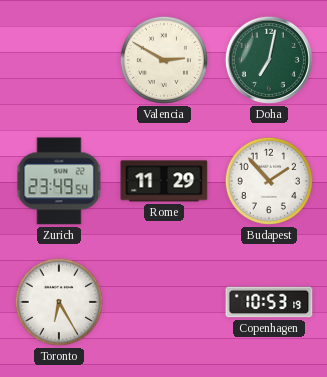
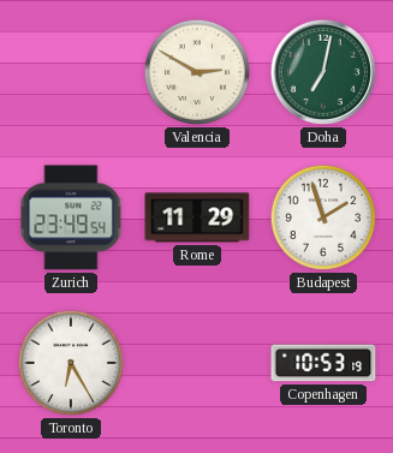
Budapest: 1:53 -> 1:57
